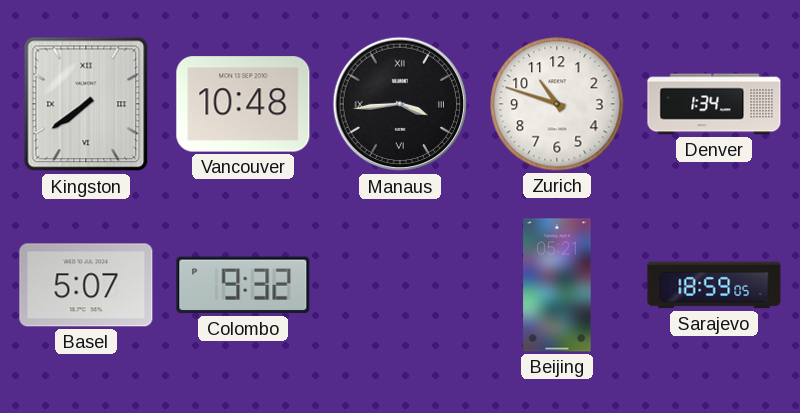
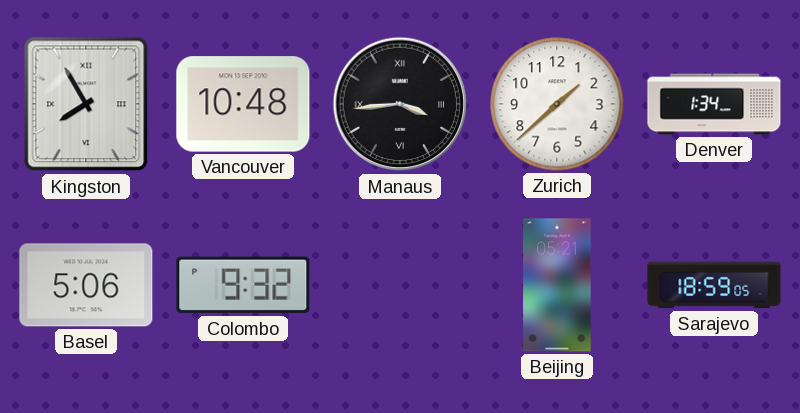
Kingston: 7:39 -> 7:55
Zurich: 10:48 -> 1:38
Basel: 5:07 -> 5:06
